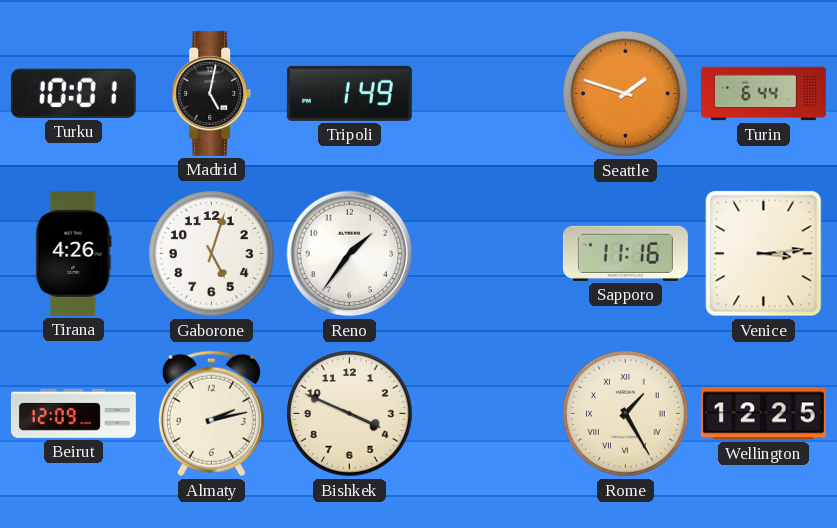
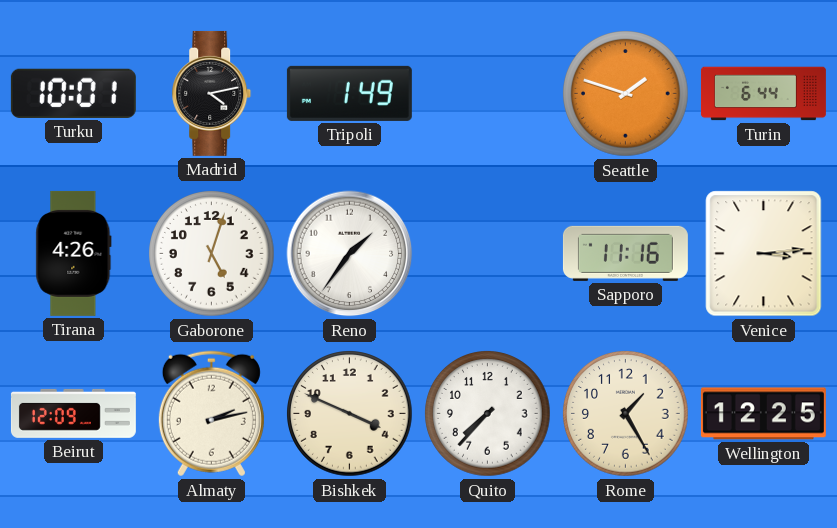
Madrid: 5:02 -> 4:13
Quito: none -> 7:37
Rome numerals: Roman -> Arabic
